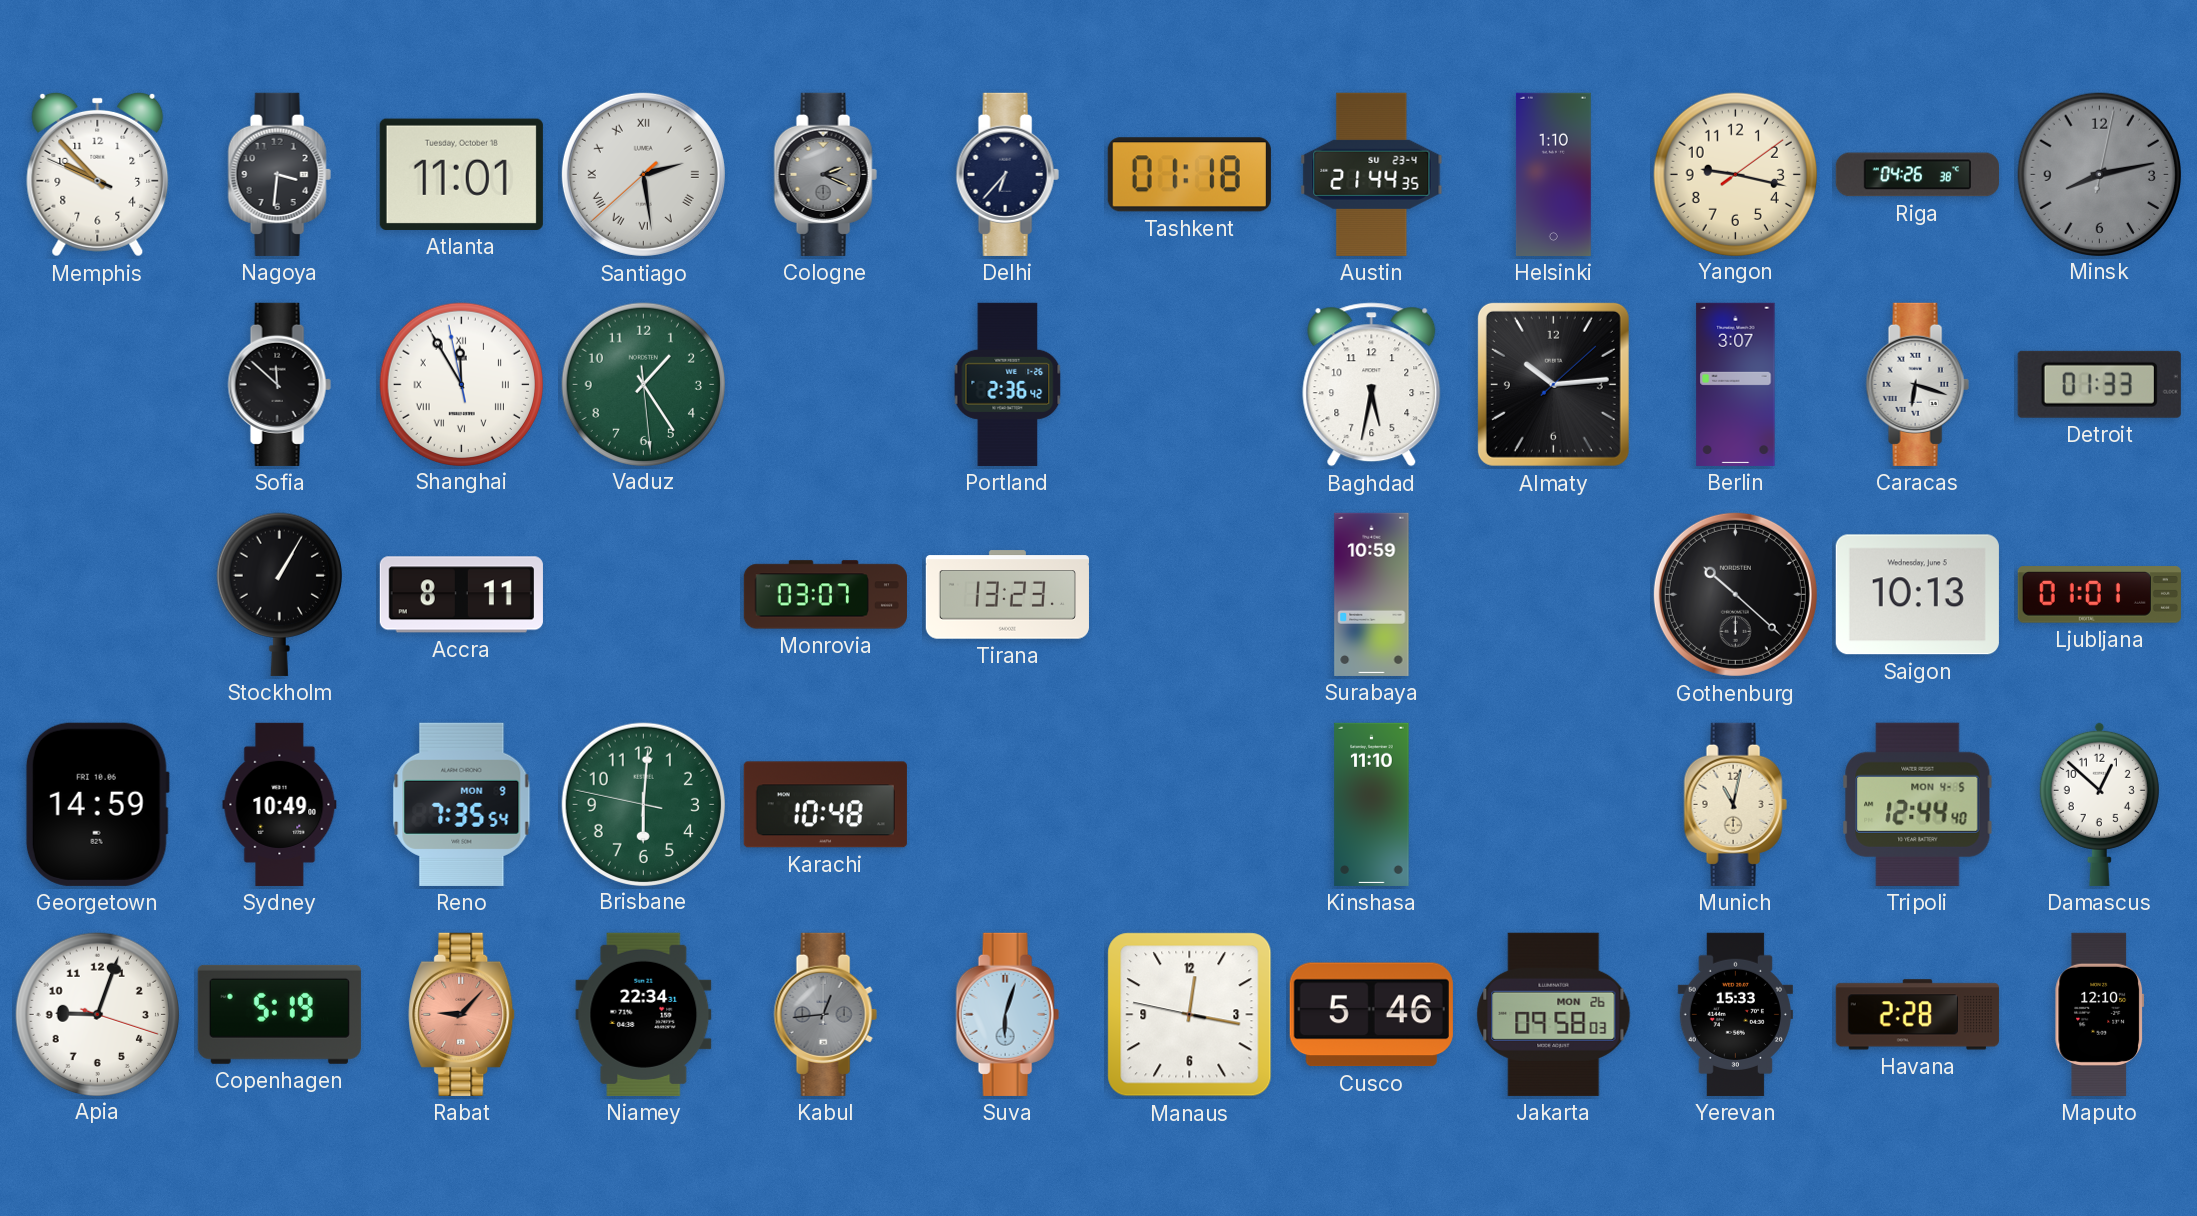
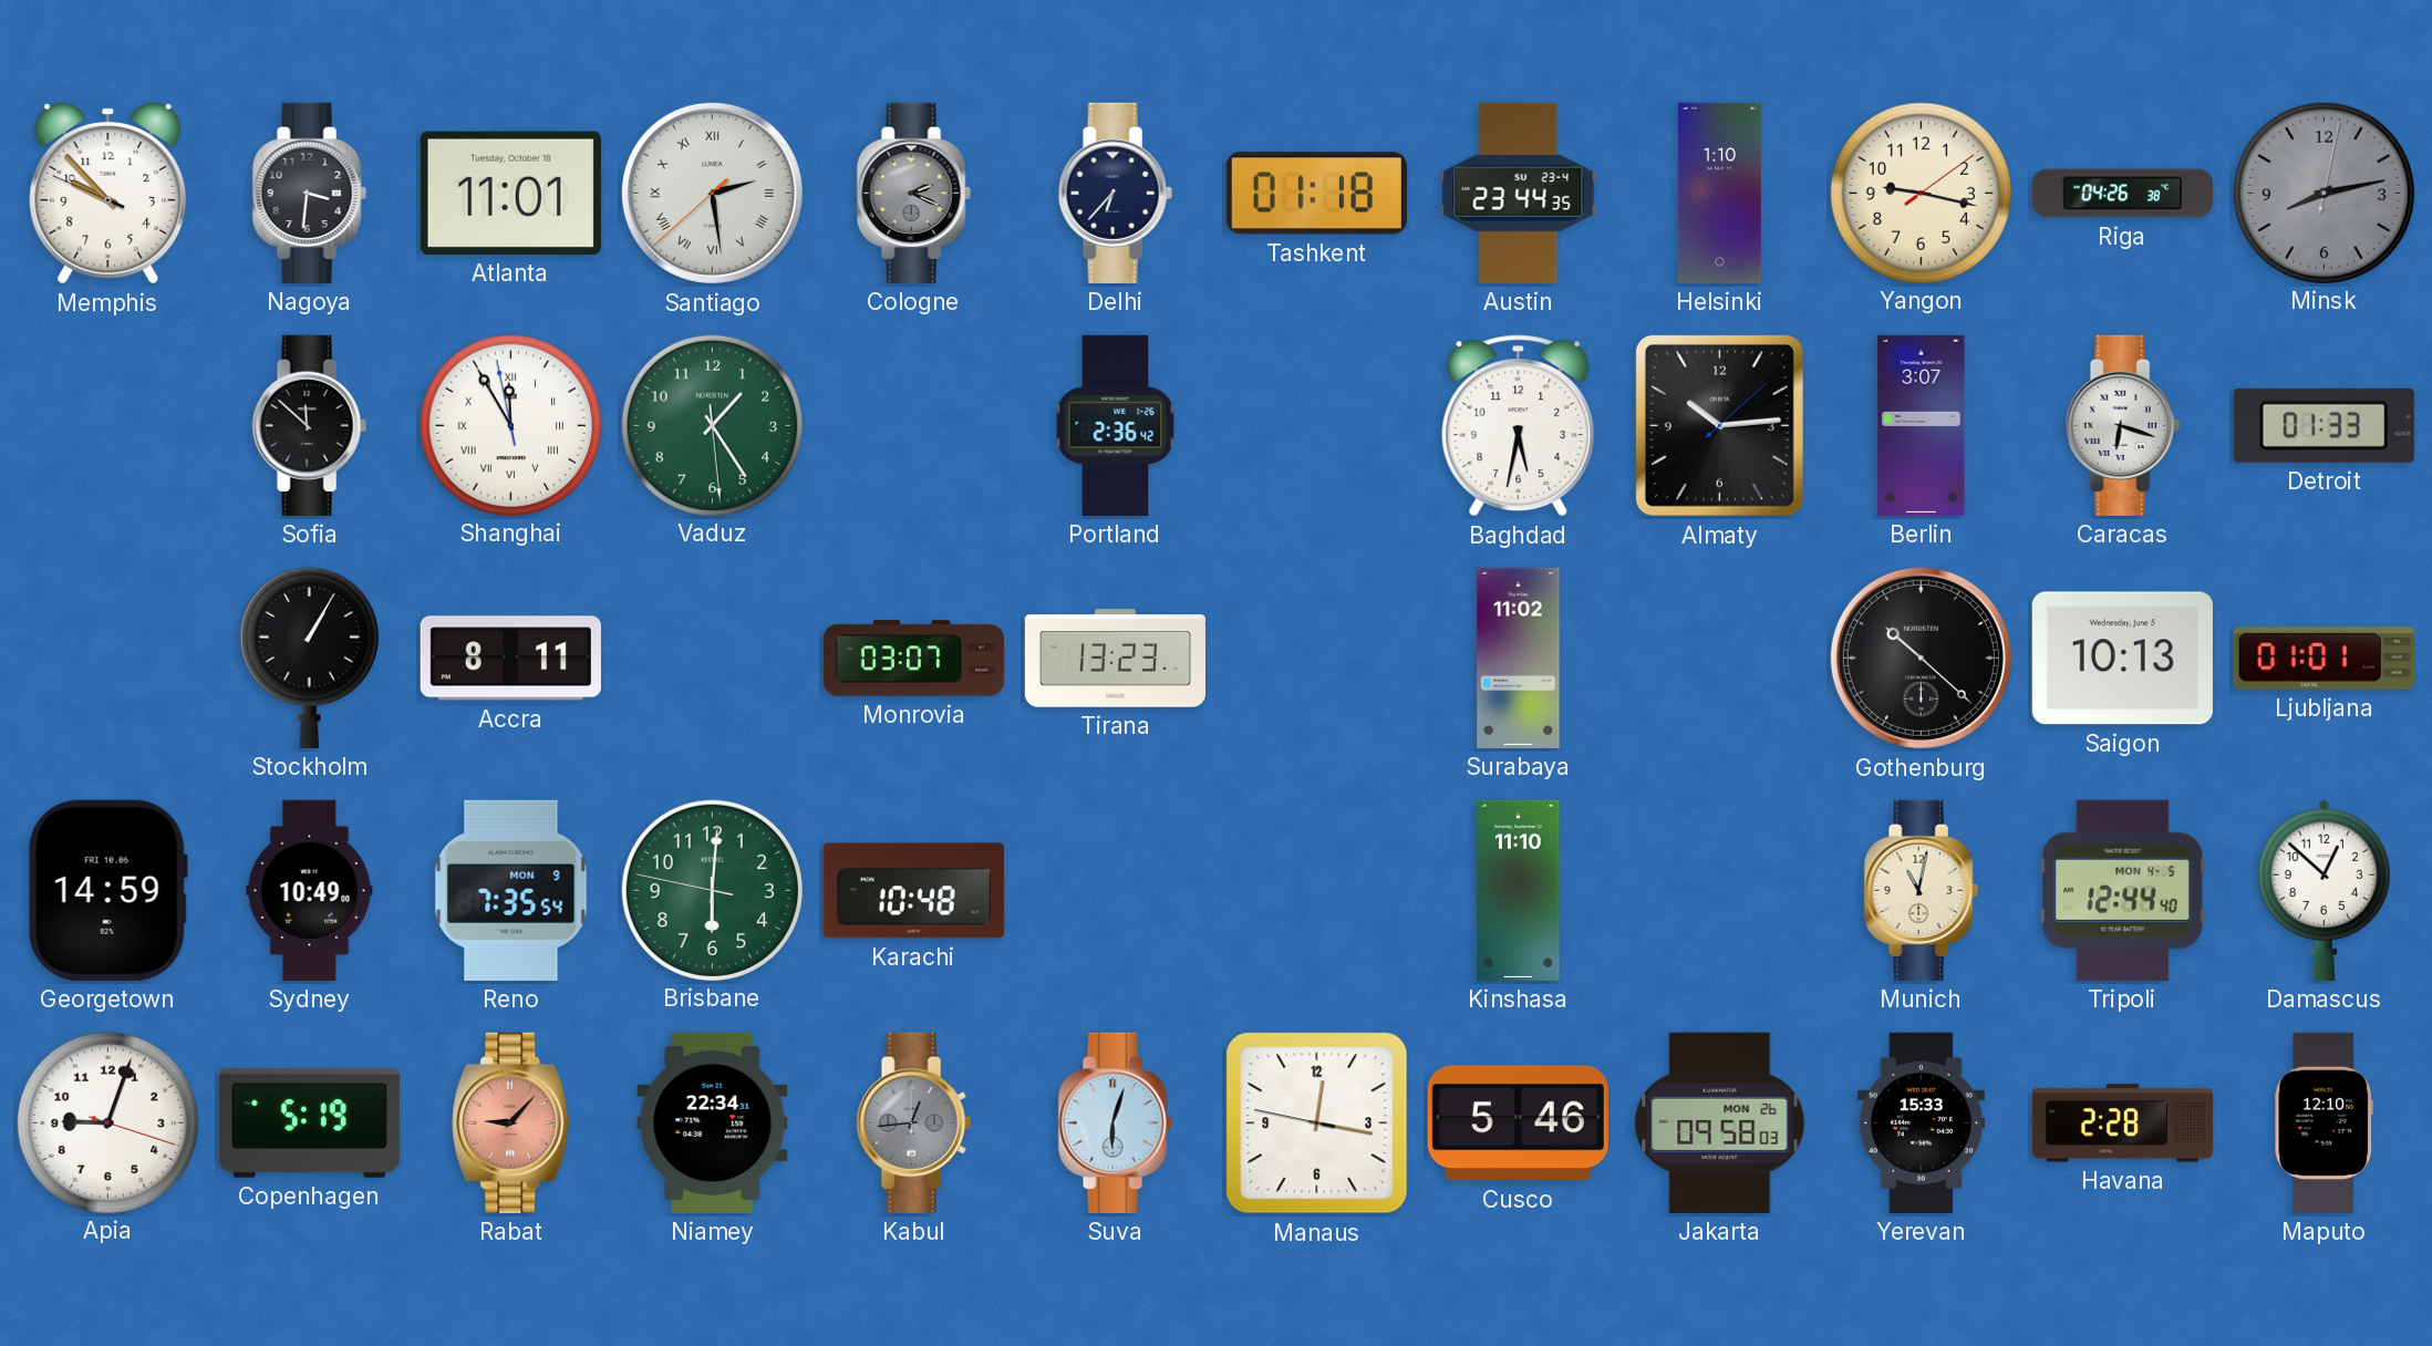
Austin: 21:44 -> 23:44
Surabaya: 10:59 -> 11:02
